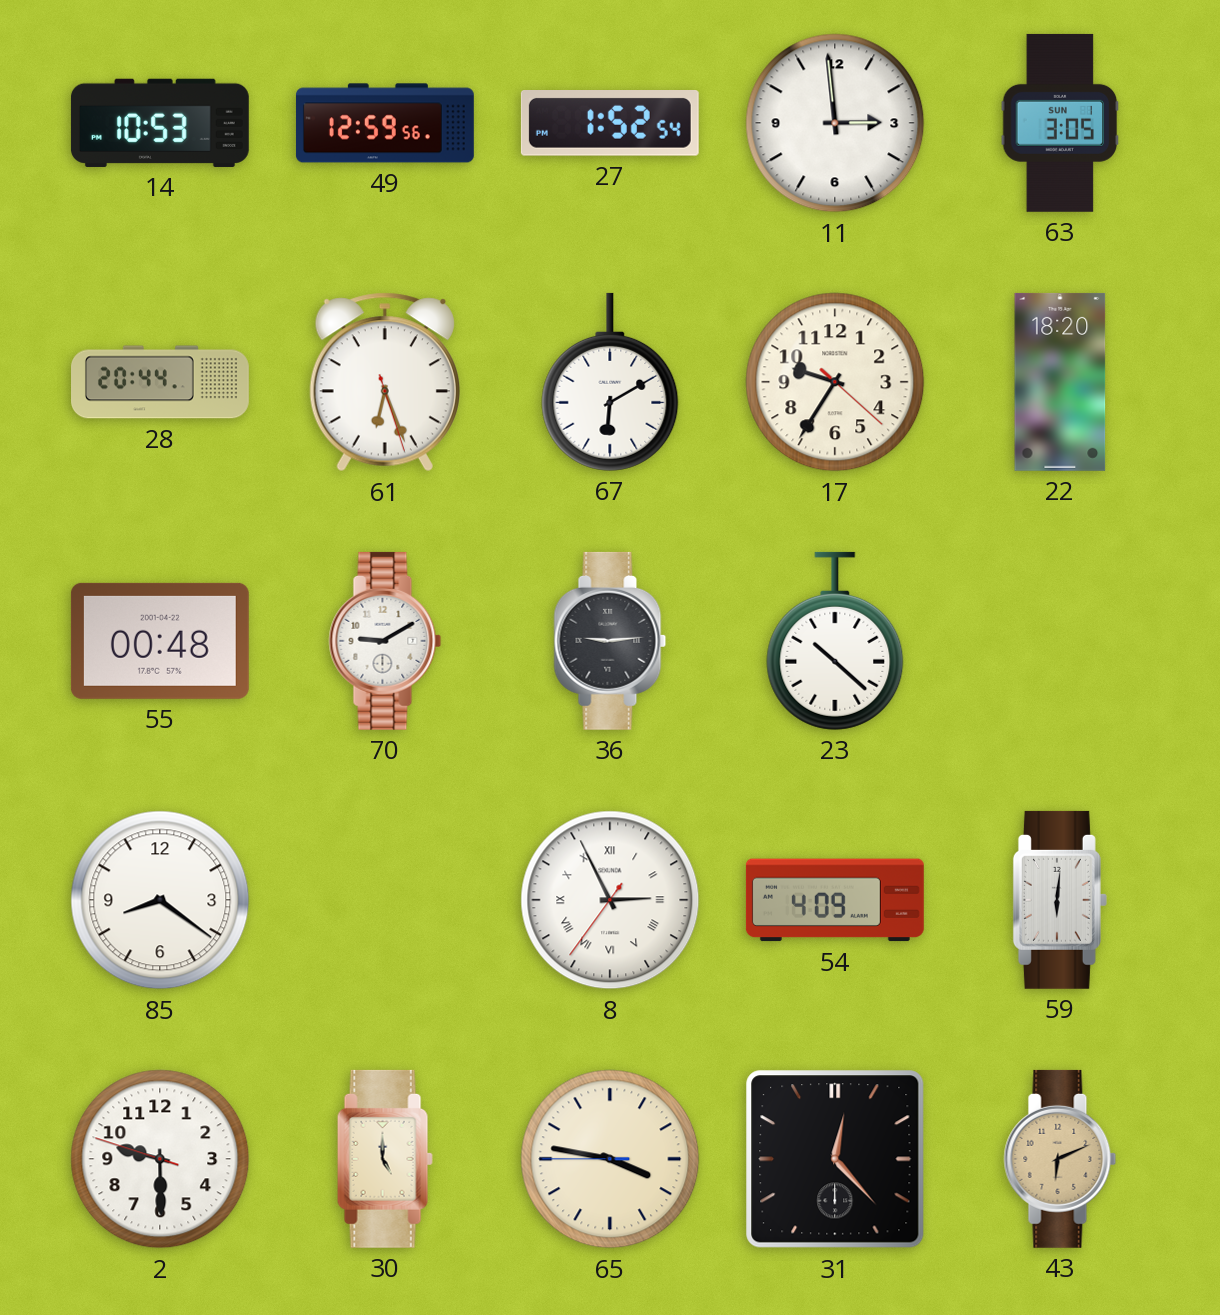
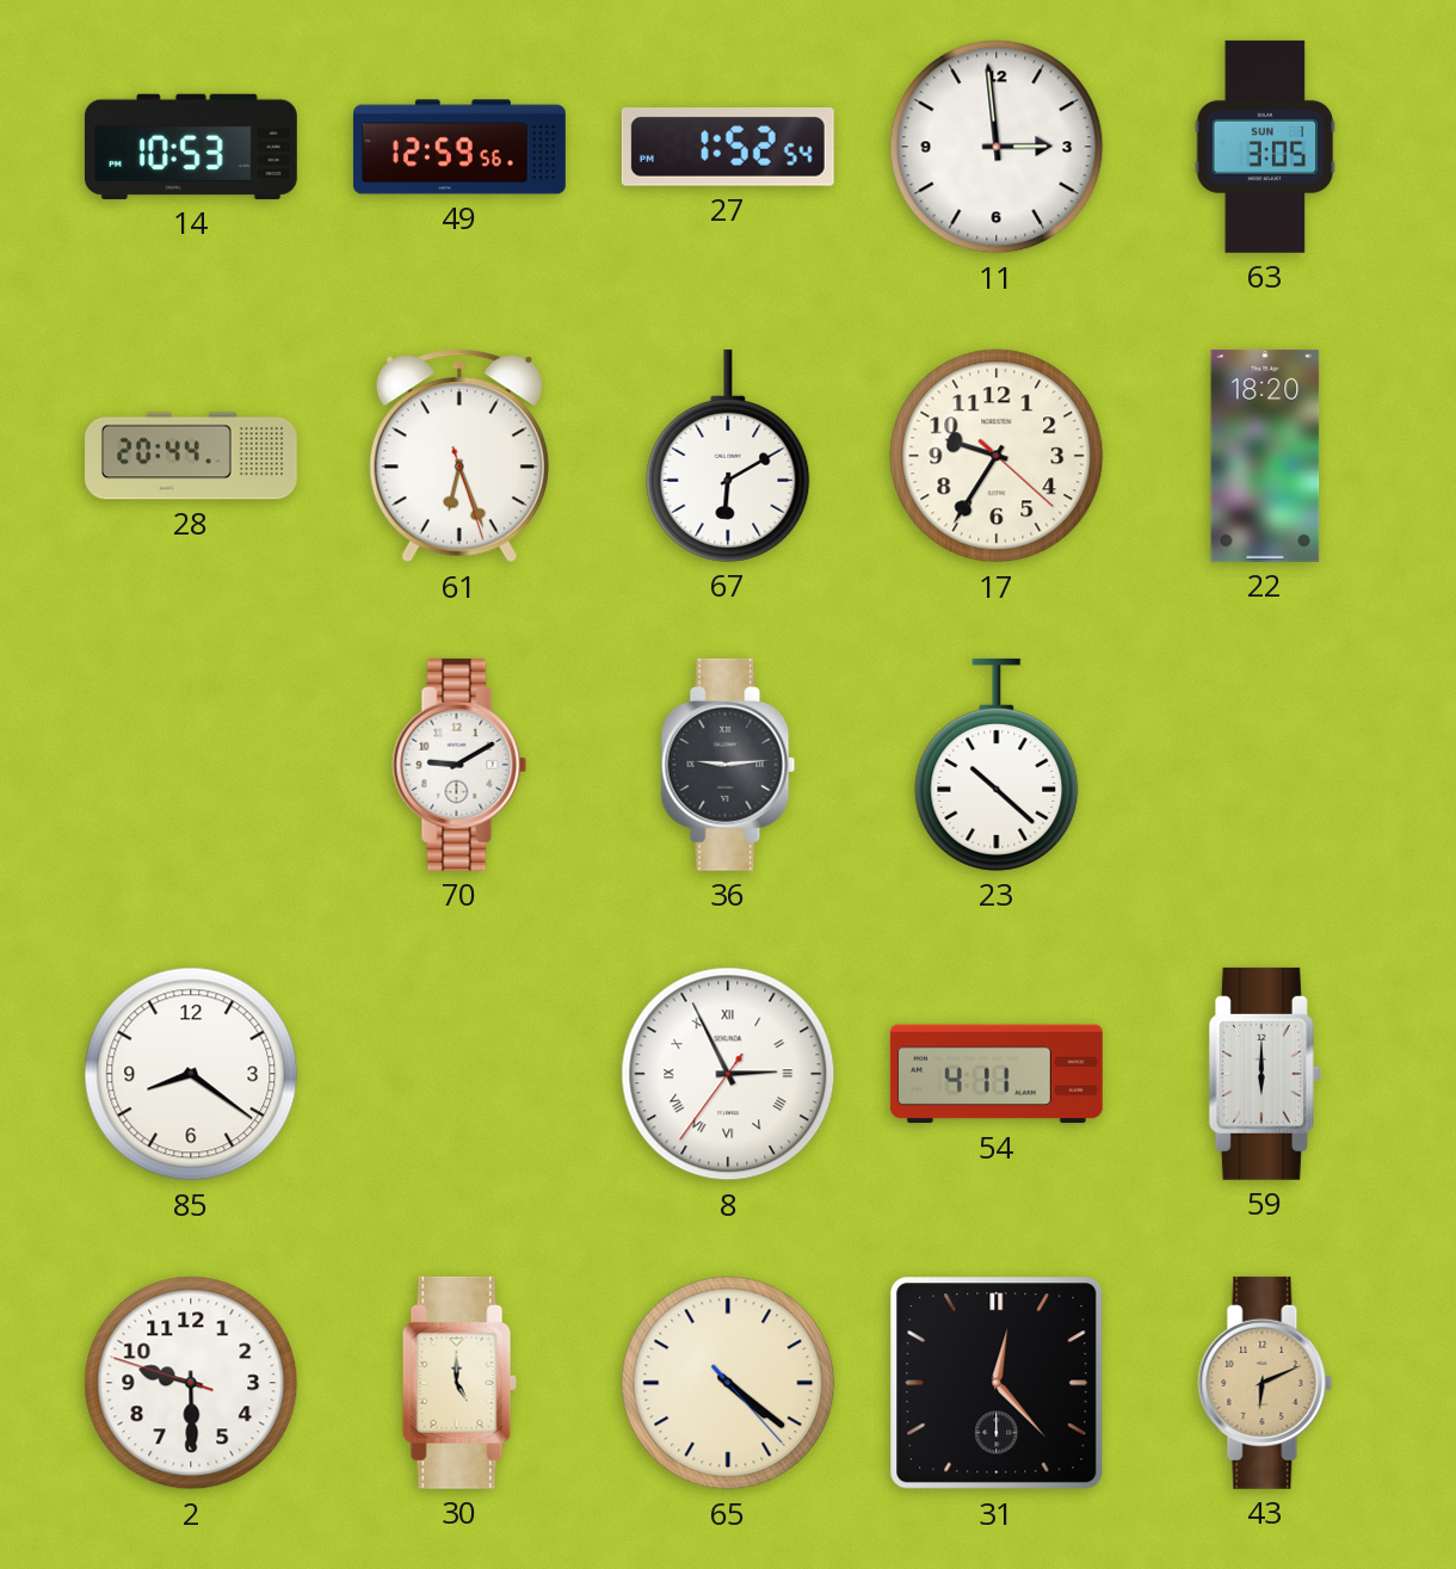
55: 00:48 -> none
54: 4:09 -> 4:11
59: 6:01 -> 6:00
65: 3:46 -> 4:21
